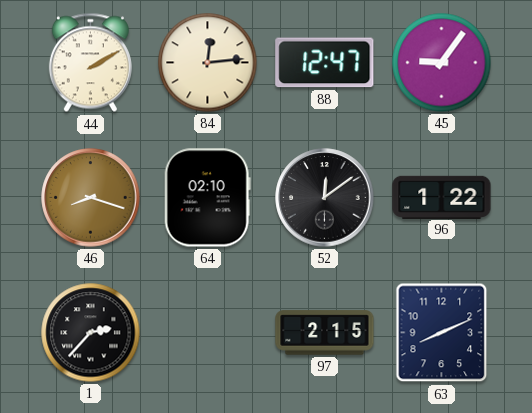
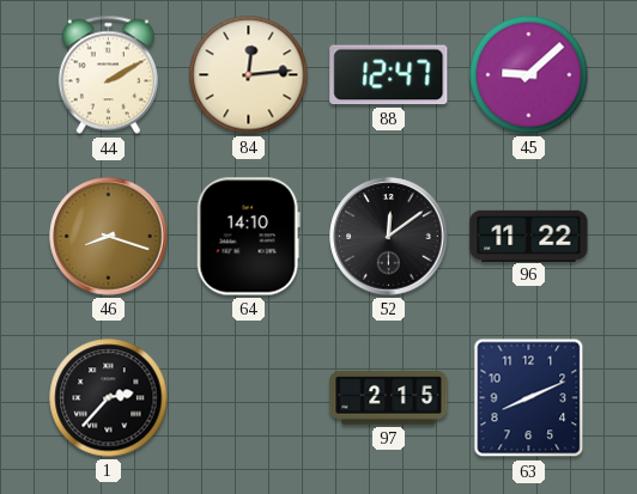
45: 9:06 -> 9:08
64: 02:10 -> 14:10
96: 1:22 -> 11:22
